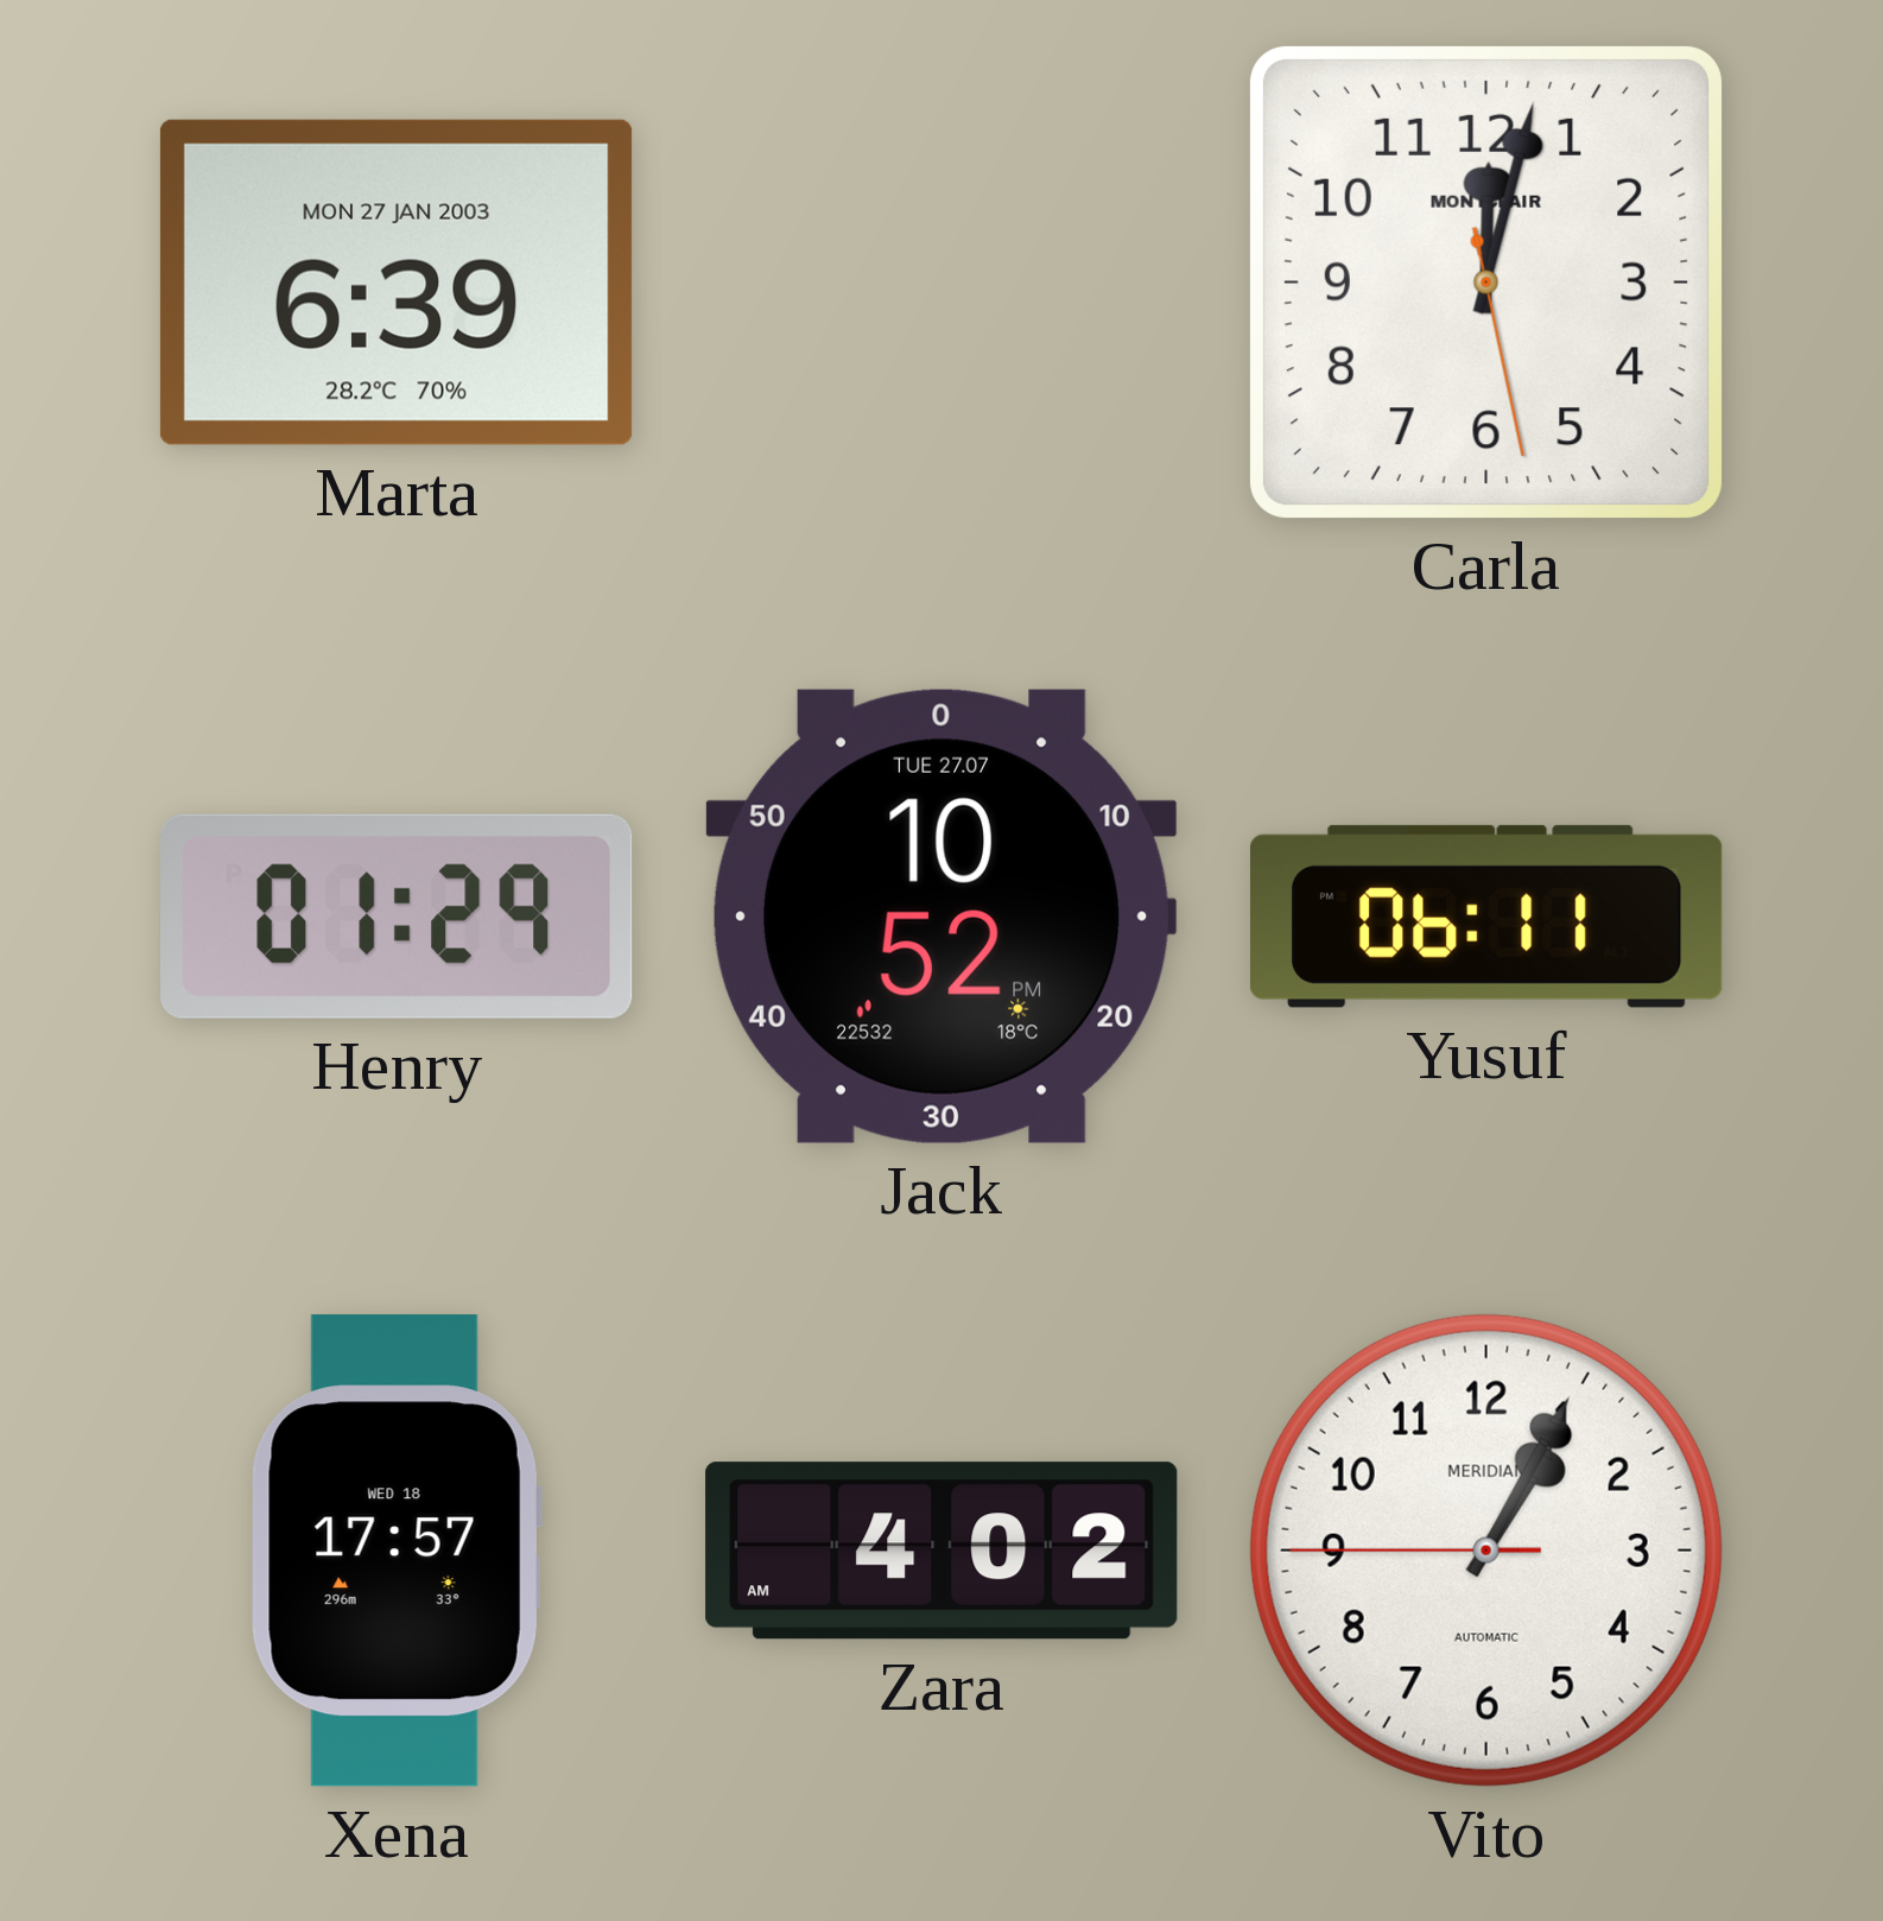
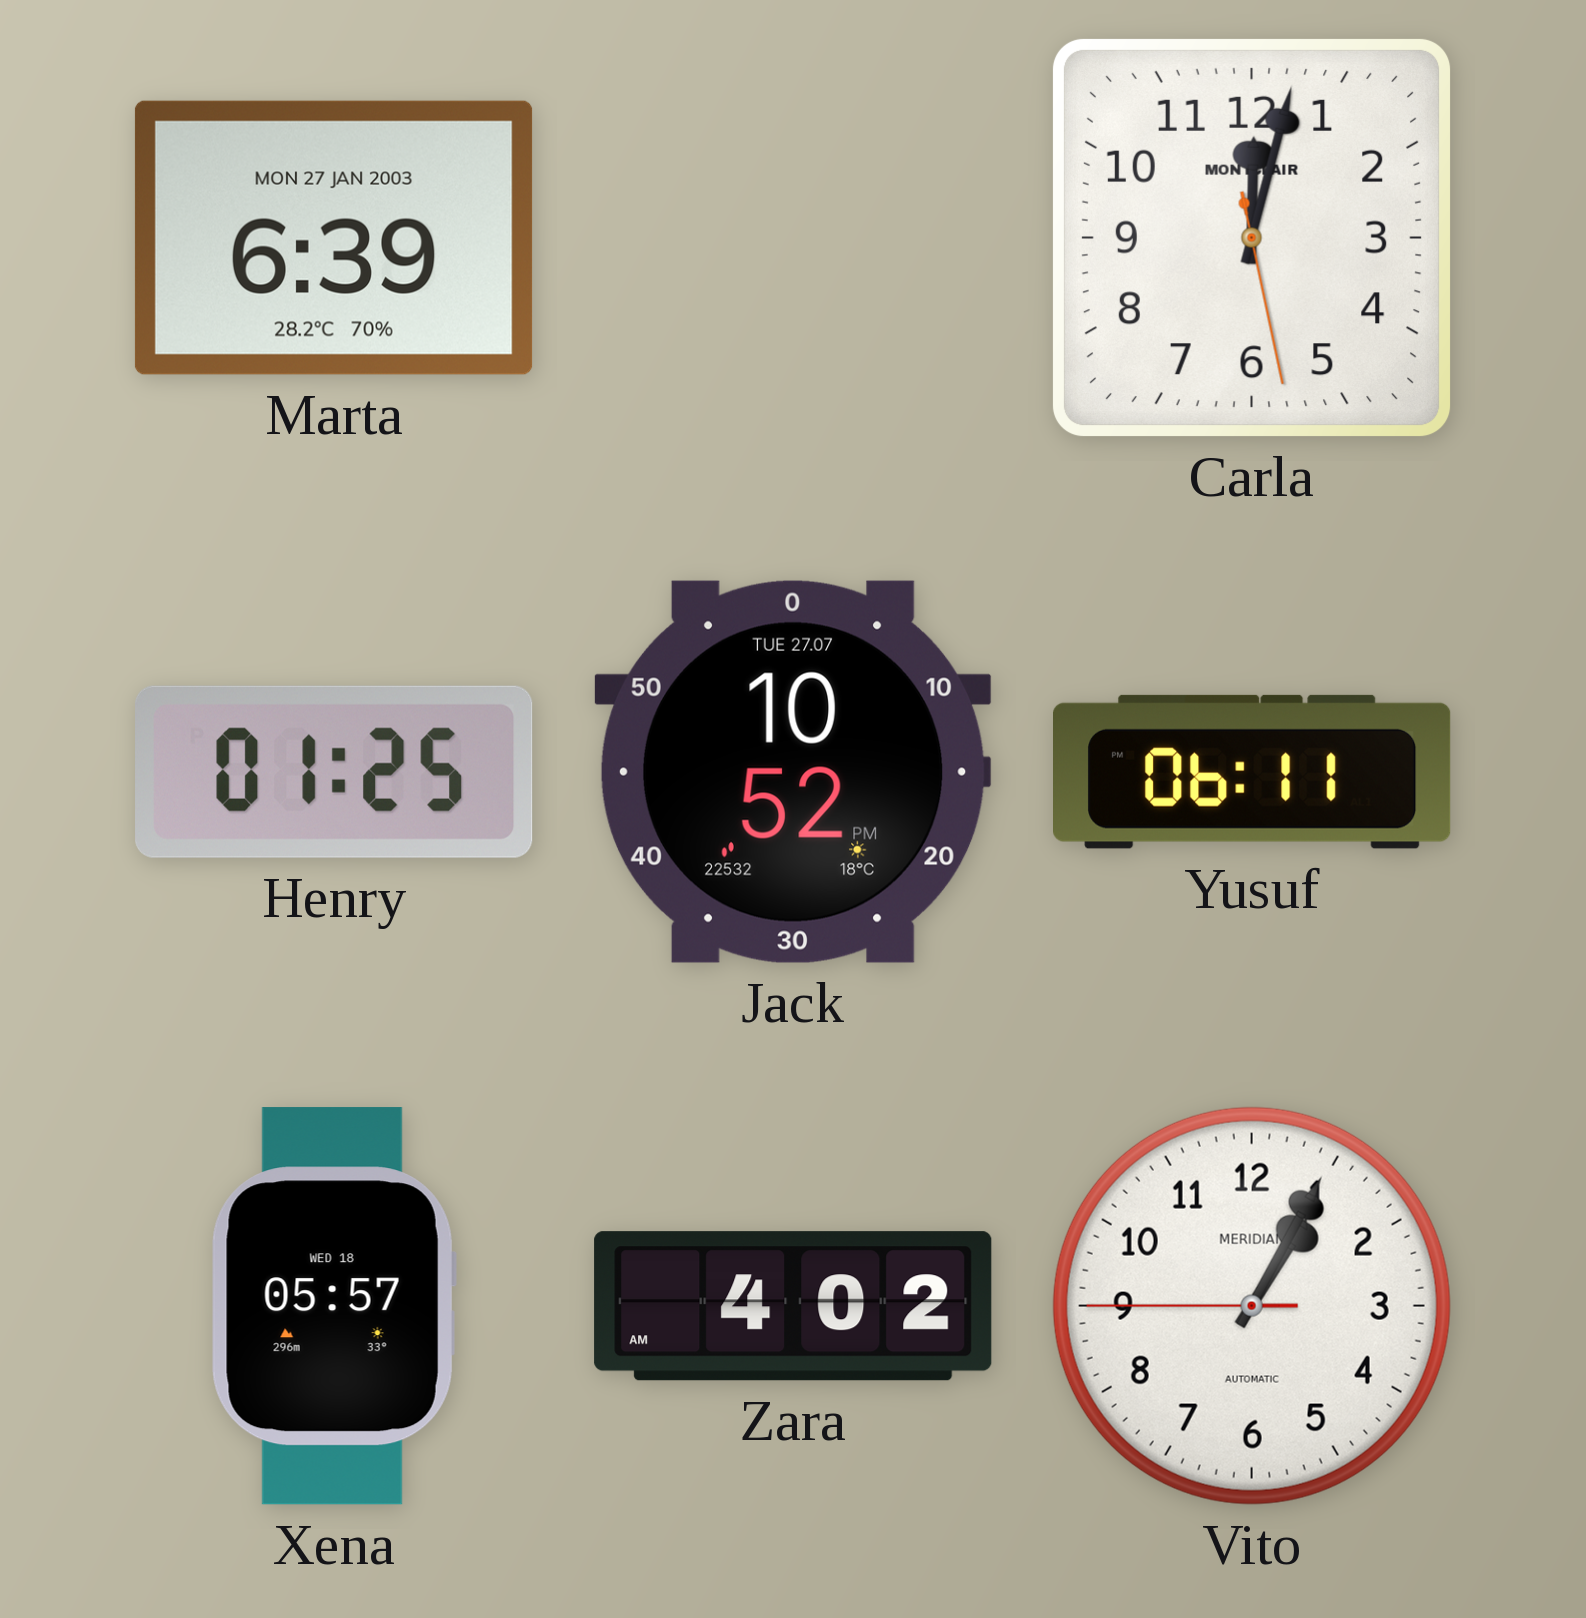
Henry: 01:29 -> 01:25
Xena: 17:57 -> 05:57
